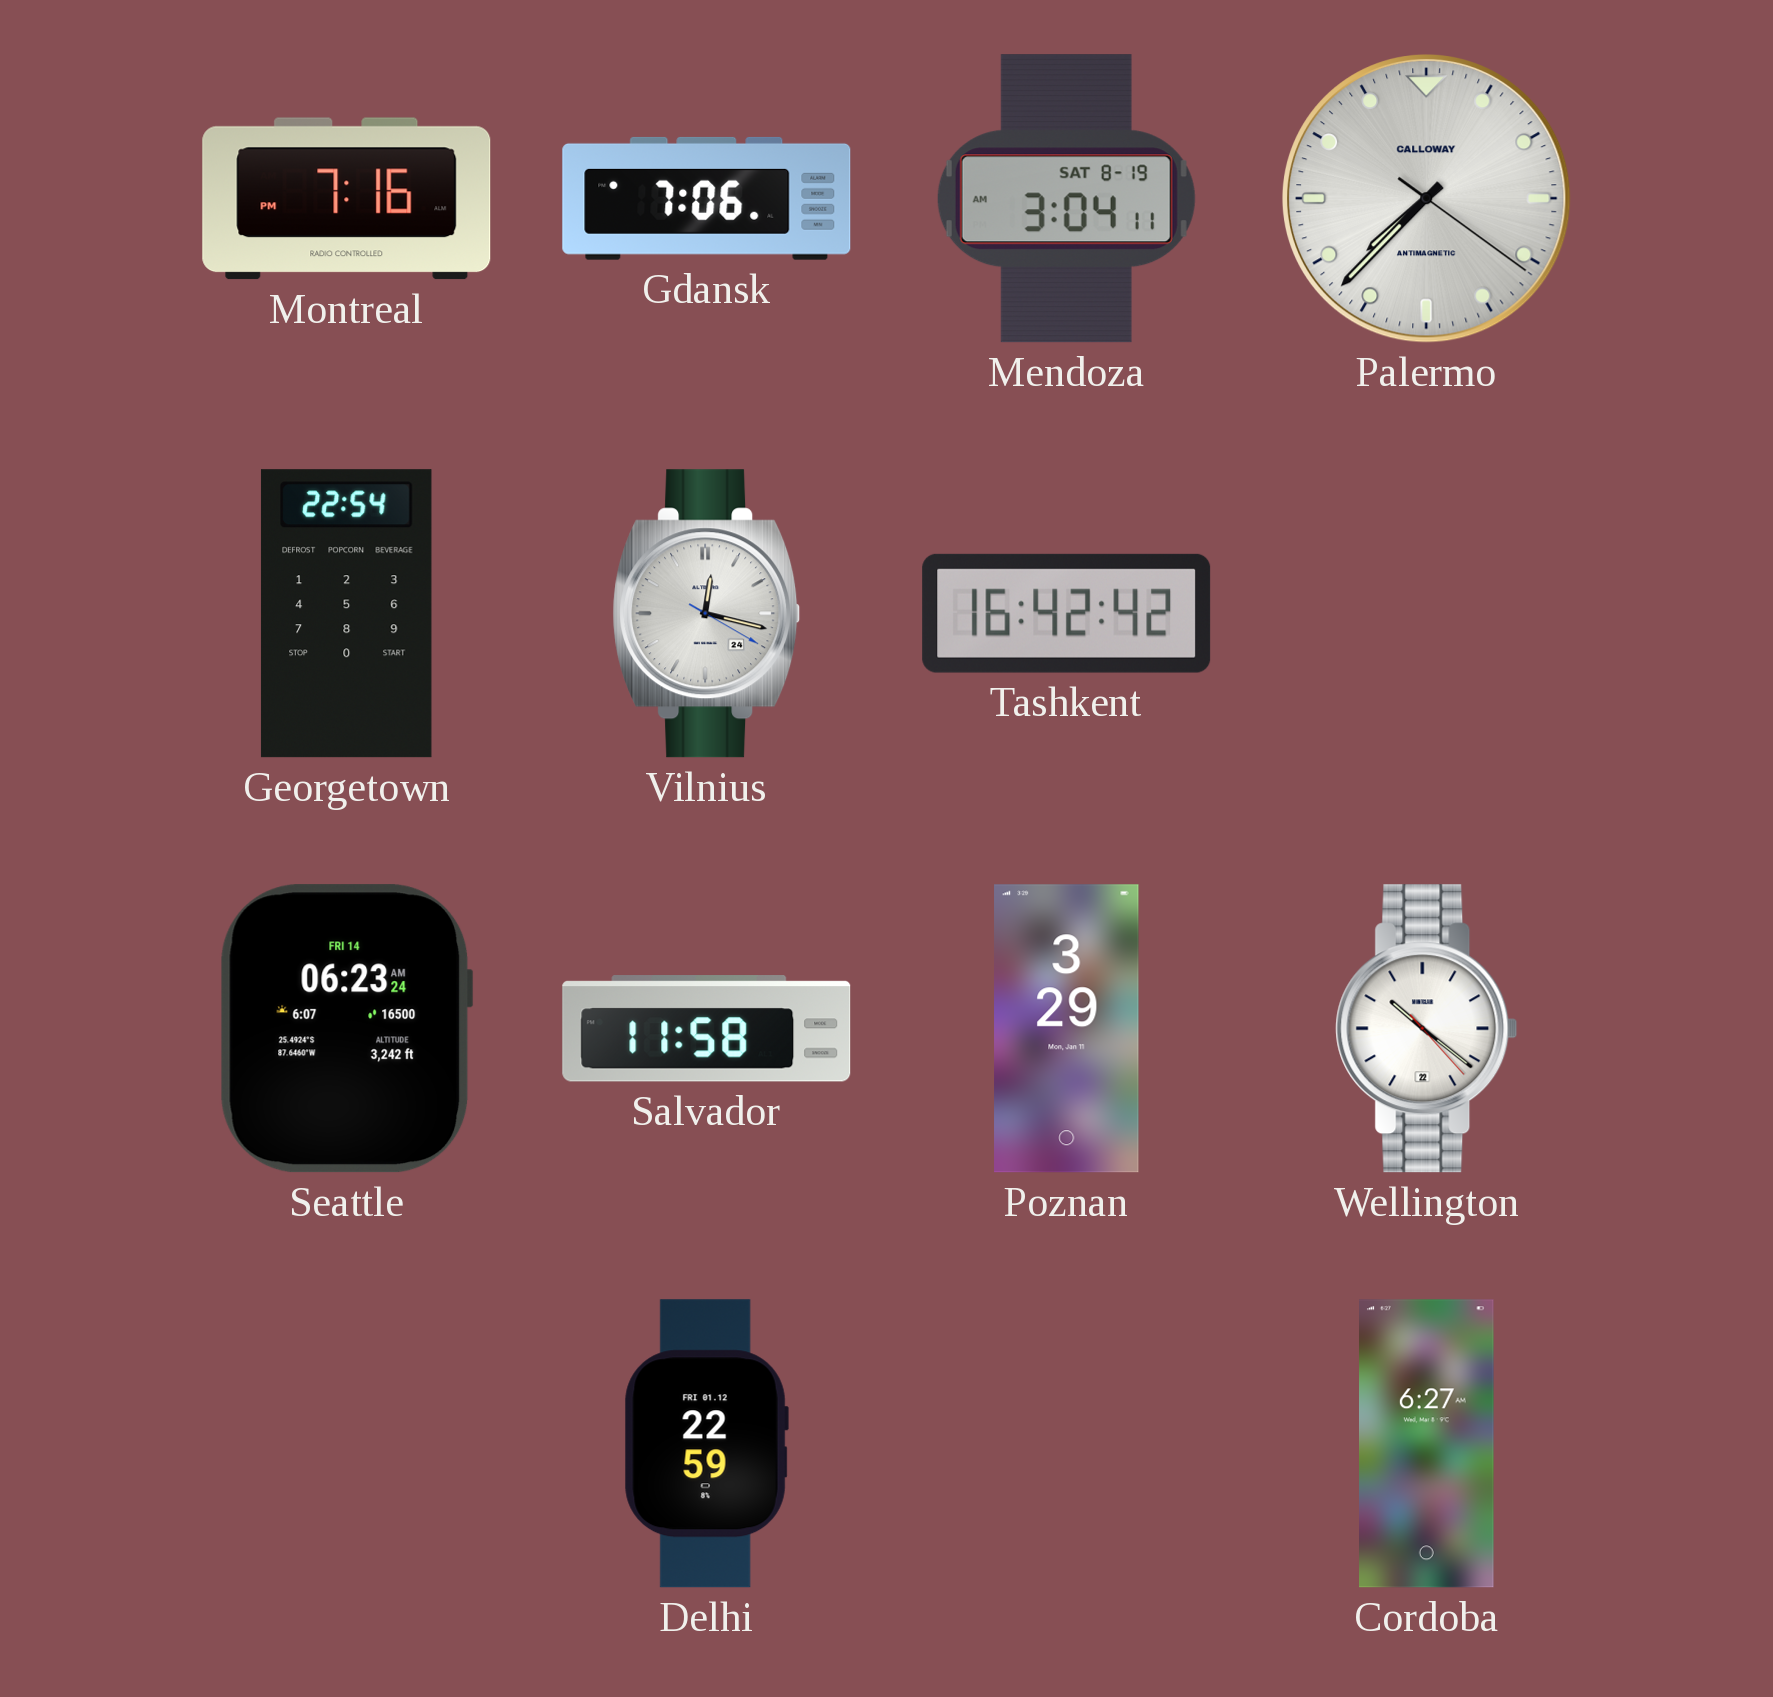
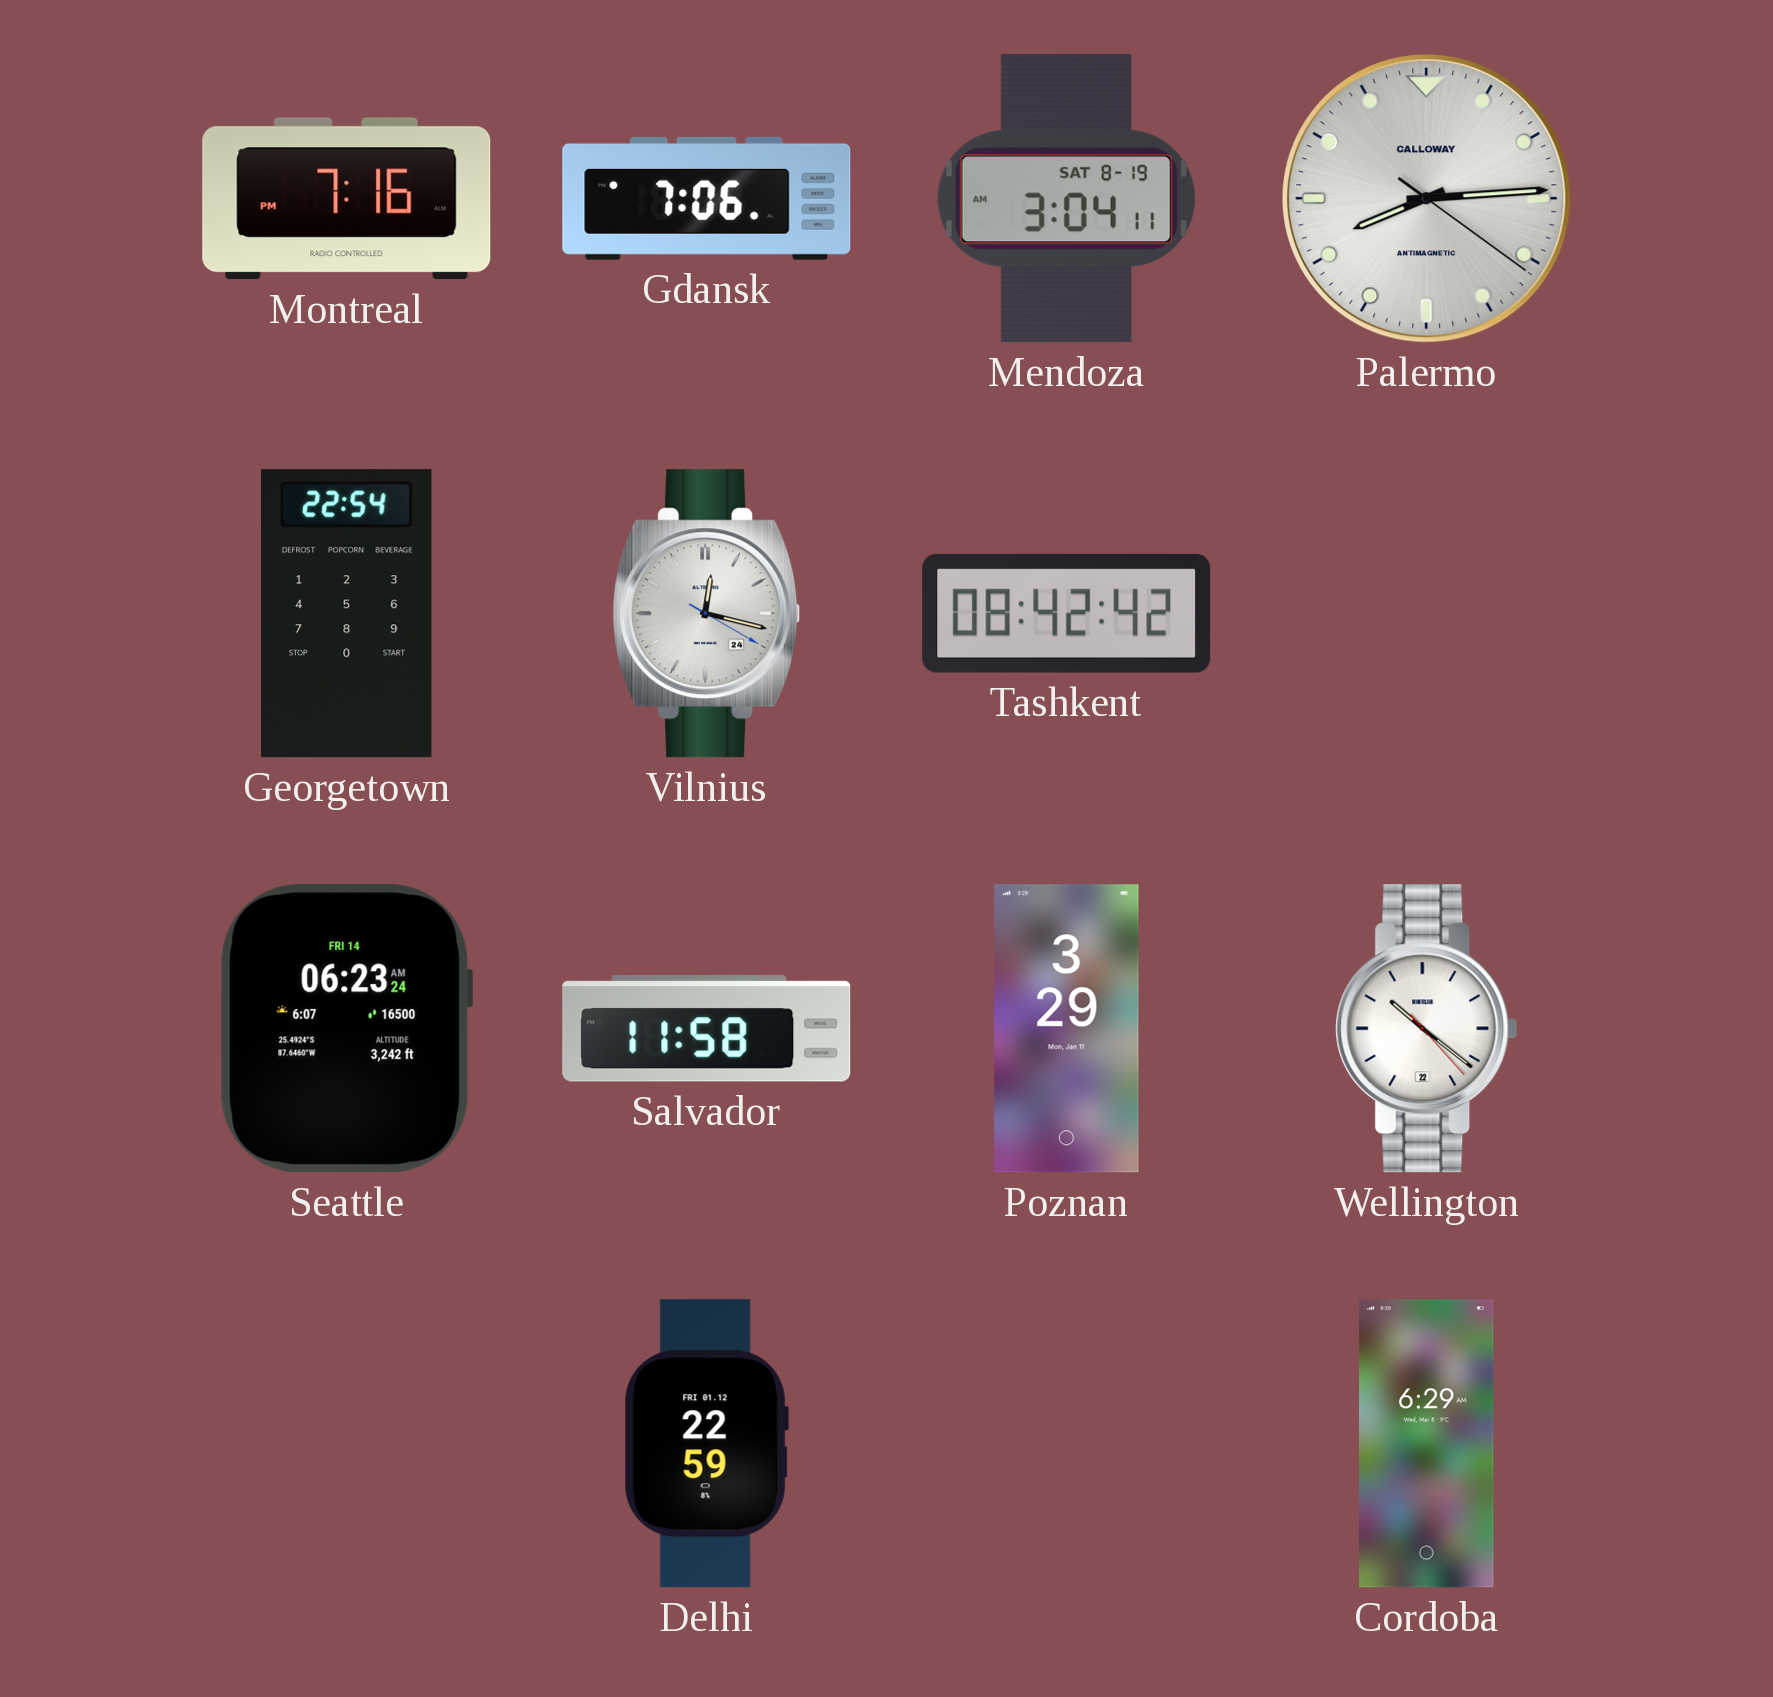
Palermo: 7:37 -> 8:14
Tashkent: 16:42 -> 08:42
Cordoba: 6:27 -> 6:29
